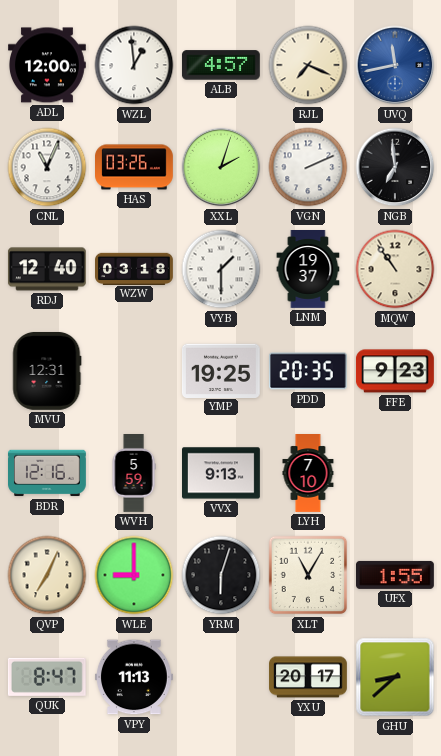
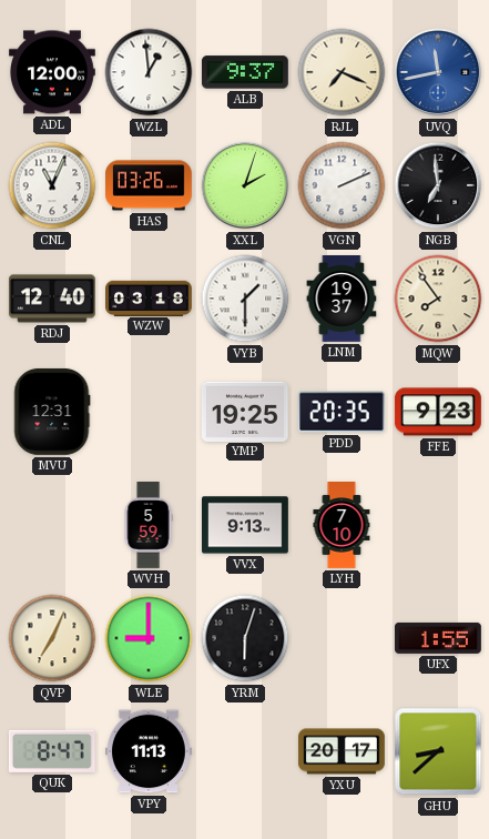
ALB: 4:57 -> 9:37
MQW: 10:54 -> 7:54
BDR: 12:16 -> none
XLT: 11:05 -> none
